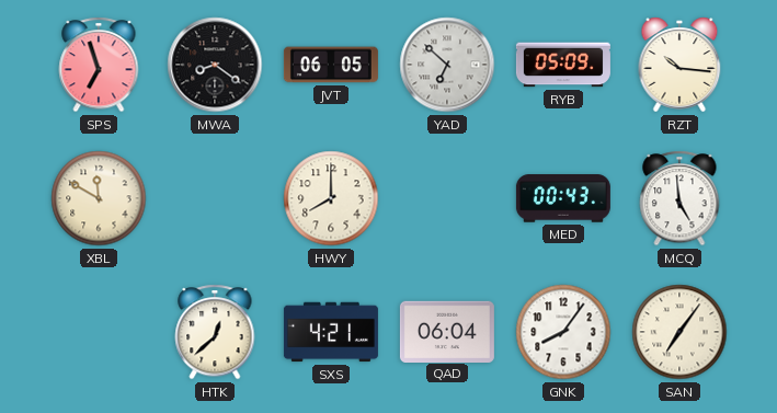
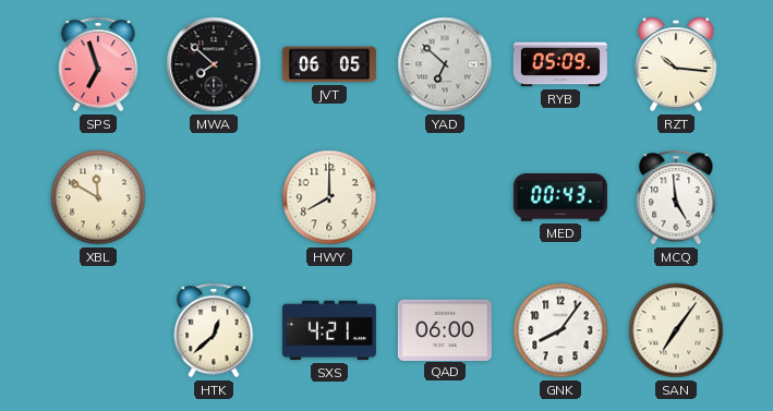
MWA: 8:21 -> 7:52
QAD: 06:04 -> 06:00
